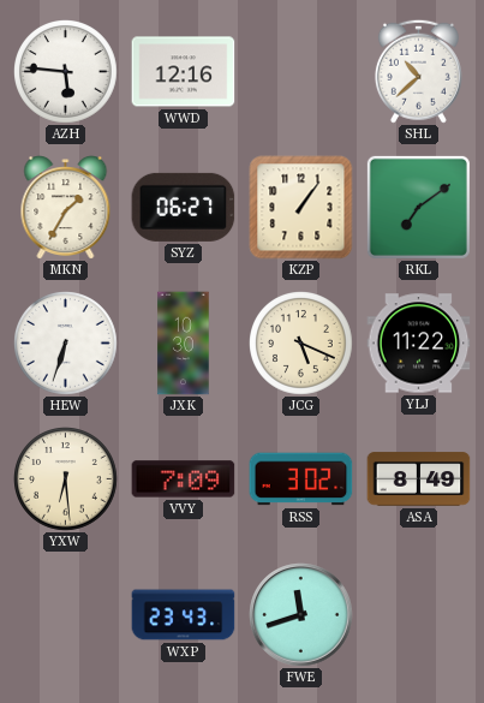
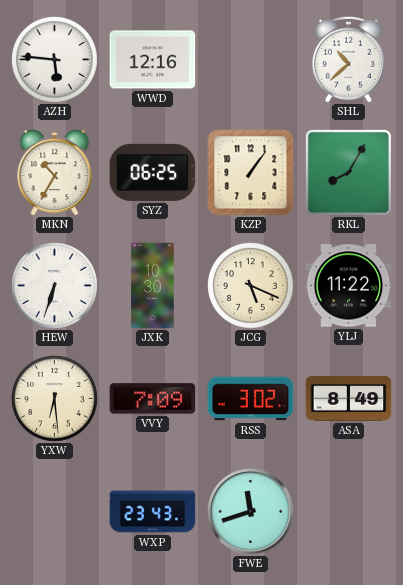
MKN: 1:35 -> 10:35
SYZ: 06:27 -> 06:25
RKL: 7:09 -> 8:05
